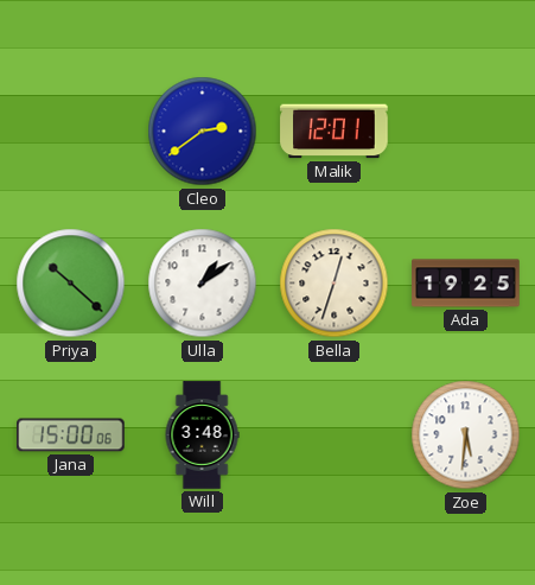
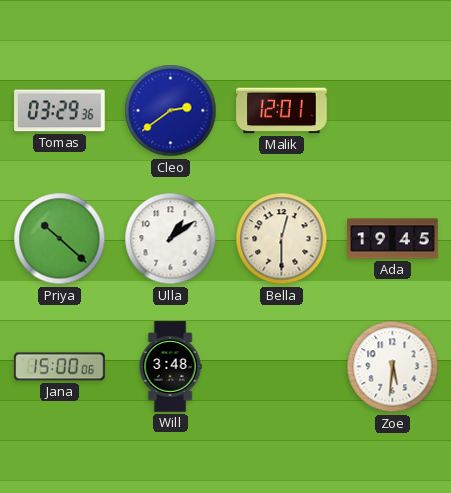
Tomas: none -> 03:29
Bella: 12:33 -> 12:30
Ada: 19:25 -> 19:45
